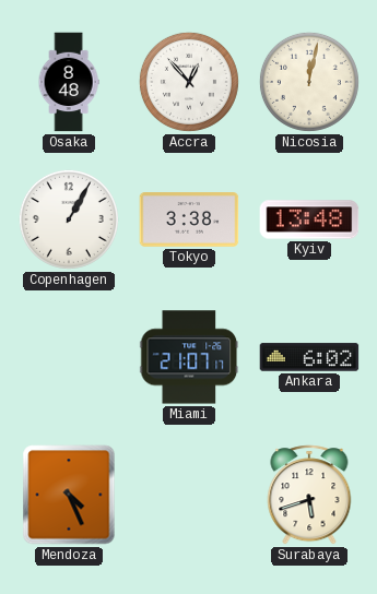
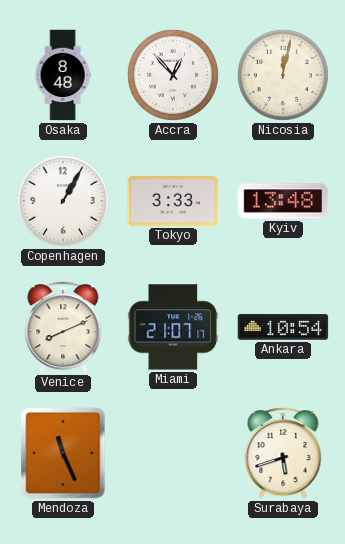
Tokyo: 3:38 -> 3:33
Venice: none -> 8:11
Ankara: 6:02 -> 10:54
Mendoza: 4:26 -> 11:26
